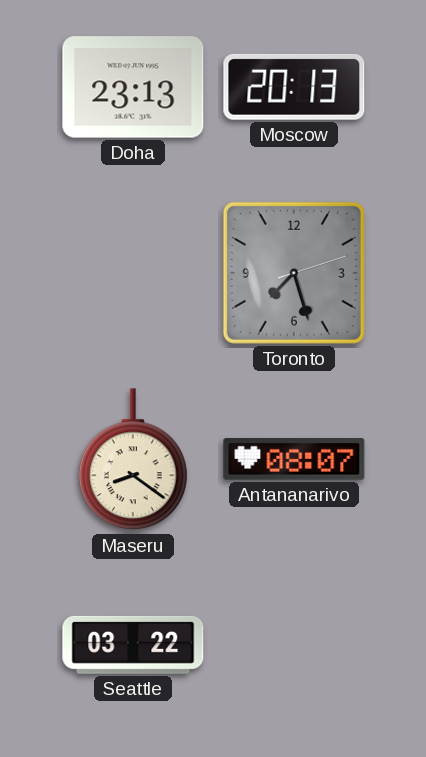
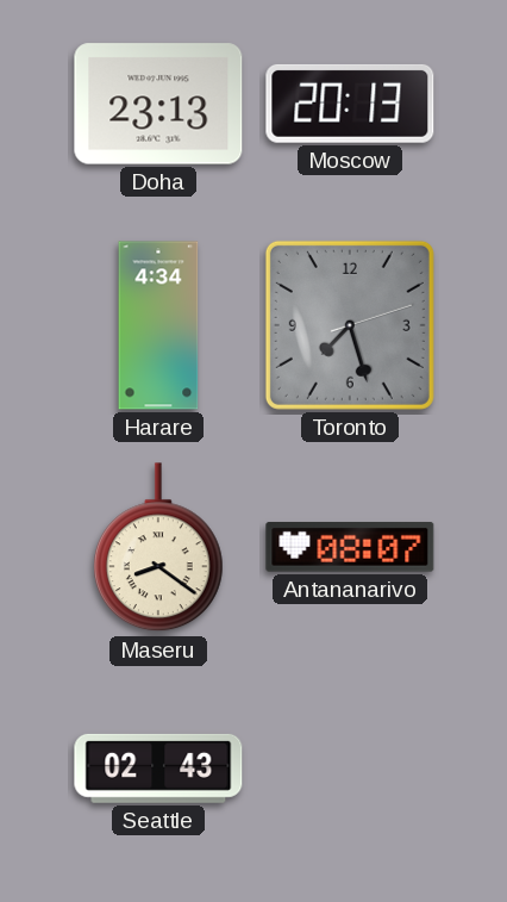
Harare: none -> 4:34
Seattle: 03:22 -> 02:43
